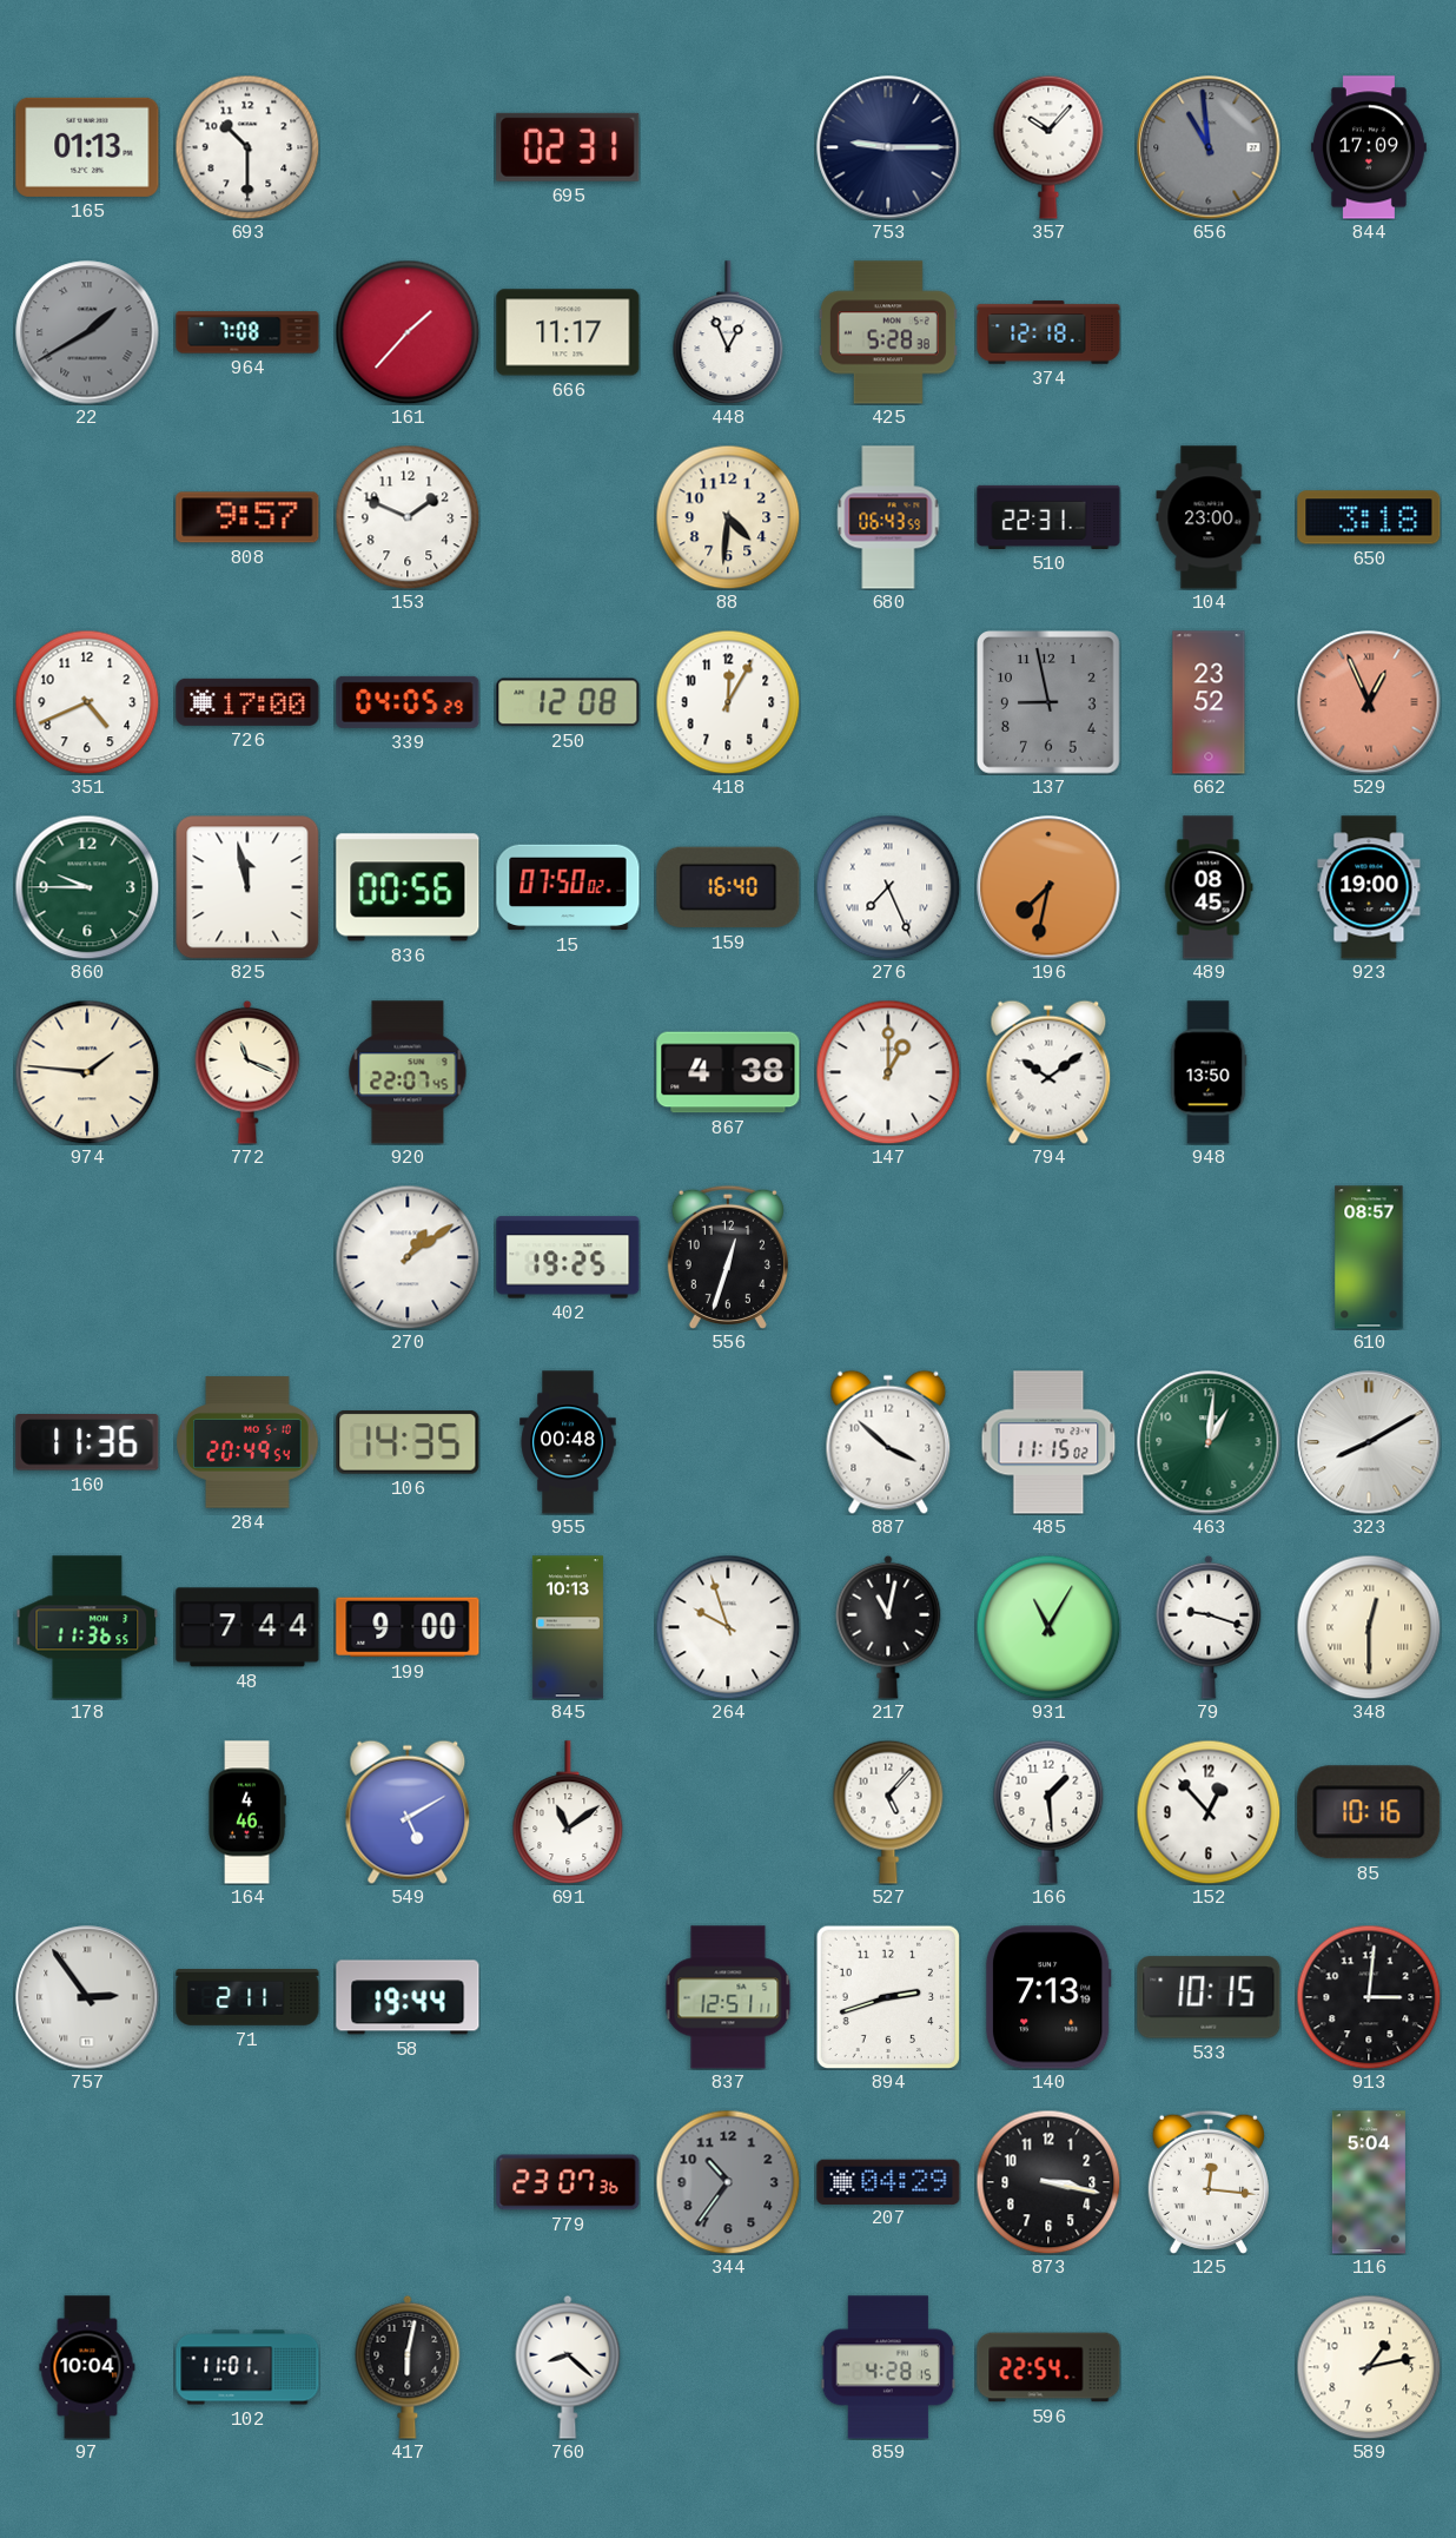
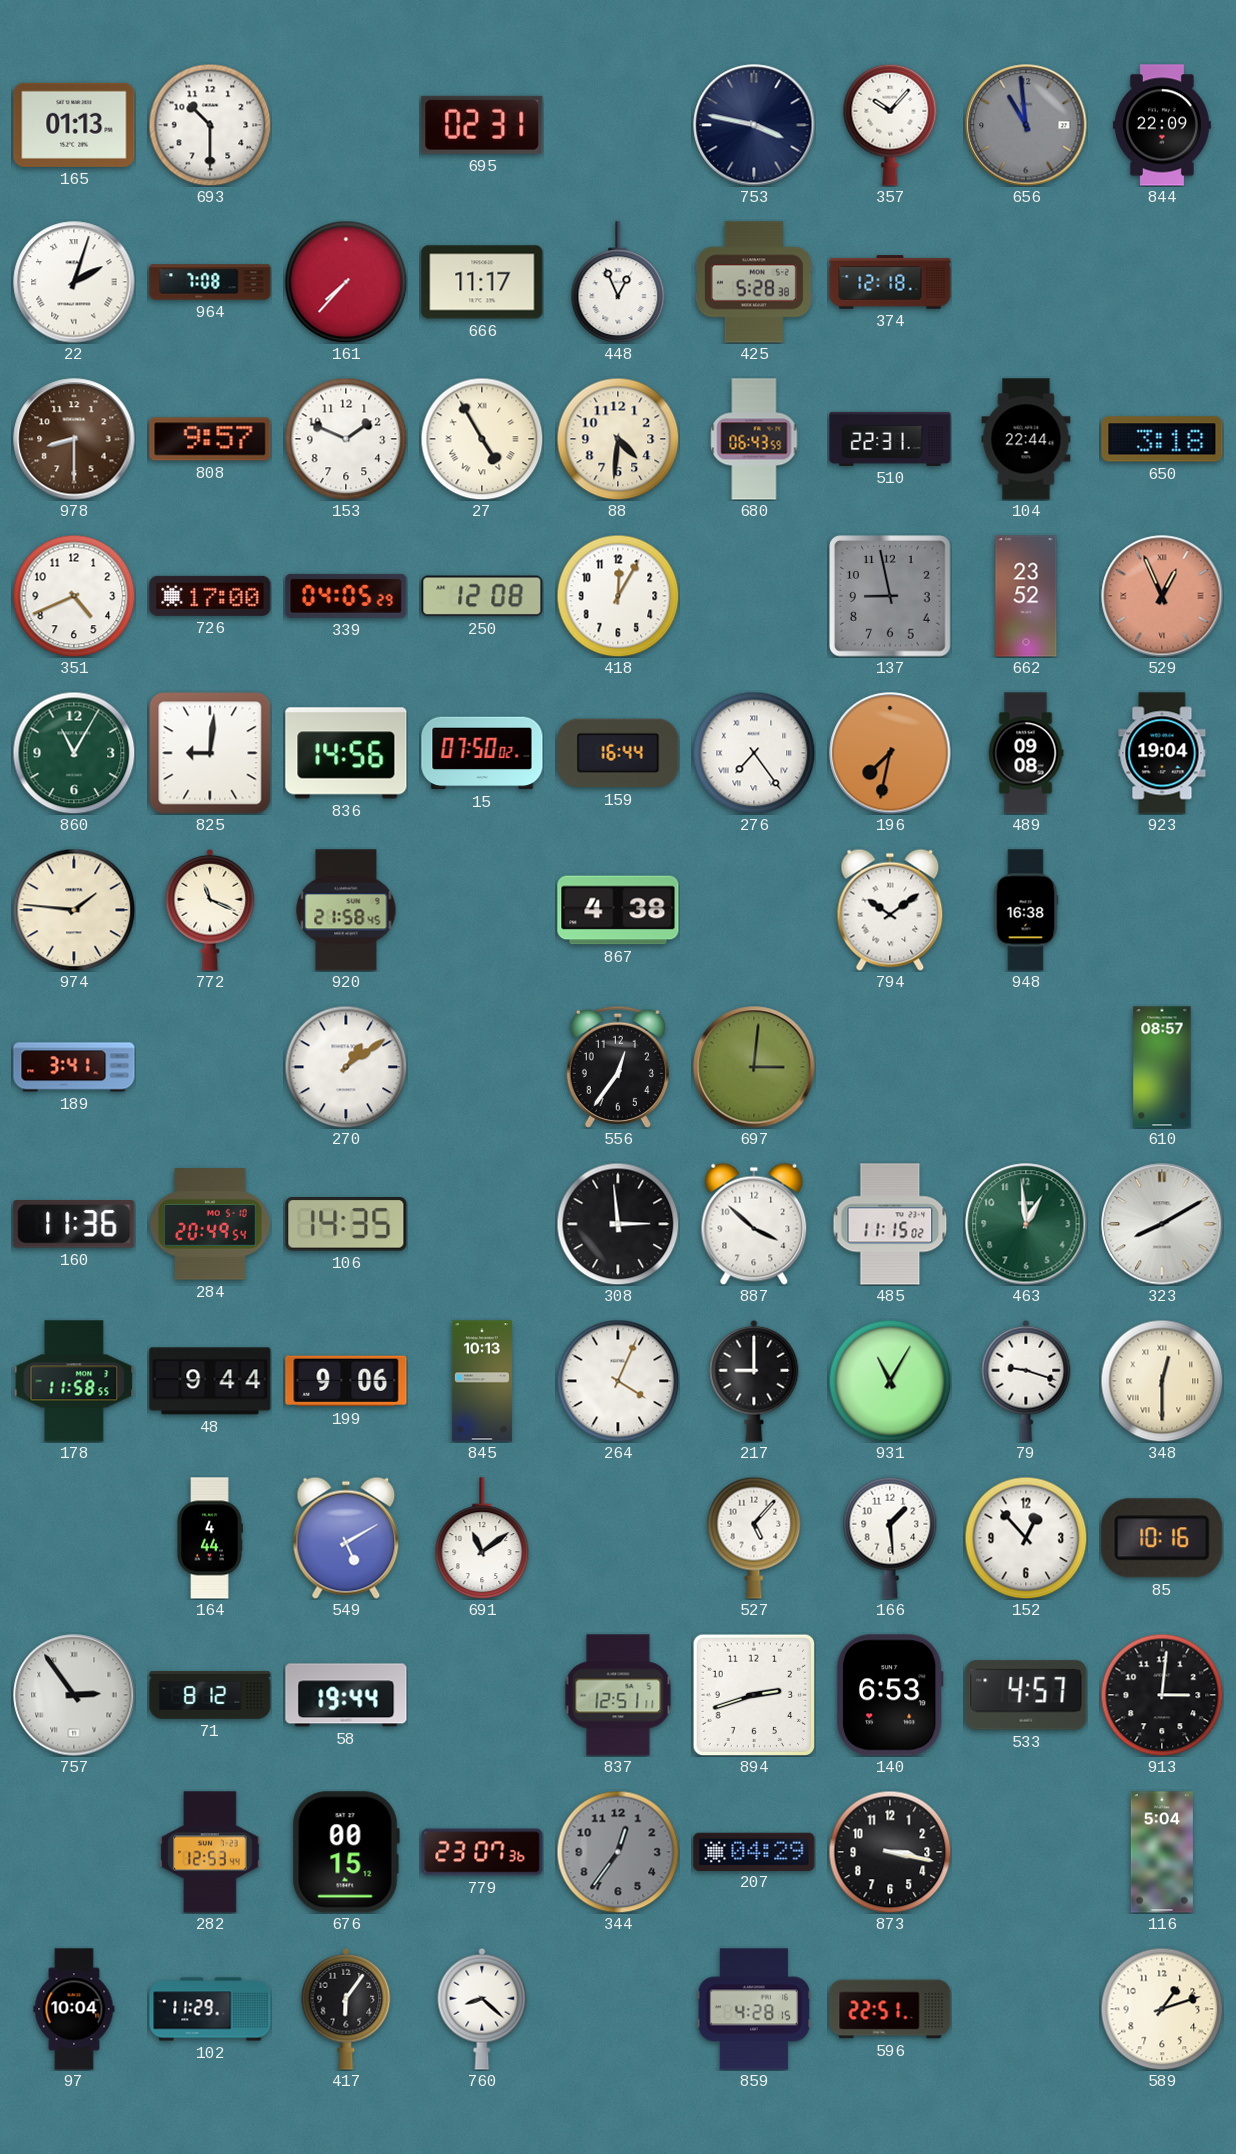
753: 9:15 -> 3:47
844: 17:09 -> 22:09
22: 1:40 -> 2:03
22 dial: grey -> white
161: 1:37 -> 7:37
978: none -> 8:30
27: none -> 4:55
104: 23:00 -> 22:44
860: 9:45 -> 11:05
825: 11:58 -> 9:01
836: 00:56 -> 14:56
159: 16:40 -> 16:44
276: 7:26 -> 7:24
489: 08:45 -> 09:08
923: 19:00 -> 19:04
920: 22:07 -> 21:58
147: 1:00 -> none
948: 13:50 -> 16:38
189: none -> 3:41
402: 19:25 -> none
556: 12:33 -> 12:36
697: none -> 3:01
955: 00:48 -> none
308: none -> 2:59
463: 1:01 -> 12:59
178: 11:36 -> 11:58
48: 7:44 -> 9:44
199: 9:00 -> 9:06
264: 9:57 -> 4:04
217: 11:02 -> 9:00
164: 4:46 -> 4:44
71: 2:11 -> 8:12
140: 7:13 -> 6:53
533: 10:15 -> 4:57
282: none -> 12:53
676: none -> 00:15
344: 10:36 -> 12:36
125: 12:16 -> none
102: 11:01 -> 11:29
417: 6:02 -> 6:06
596: 22:54 -> 22:51
589: 1:13 -> 1:12
